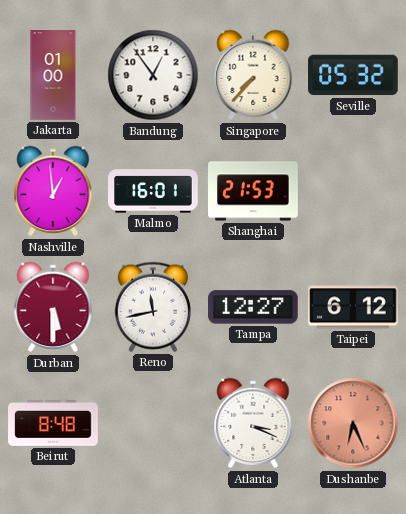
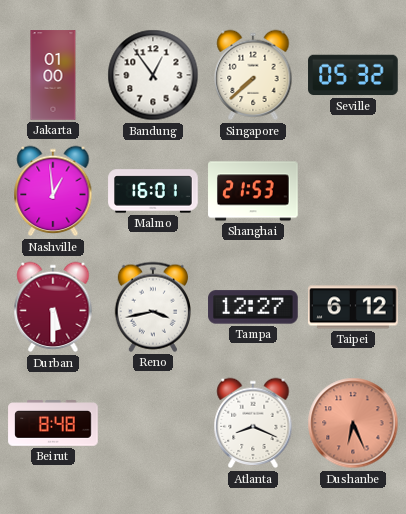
Singapore: 7:37 -> 7:38
Reno: 11:43 -> 3:43
Atlanta: 3:19 -> 8:19
